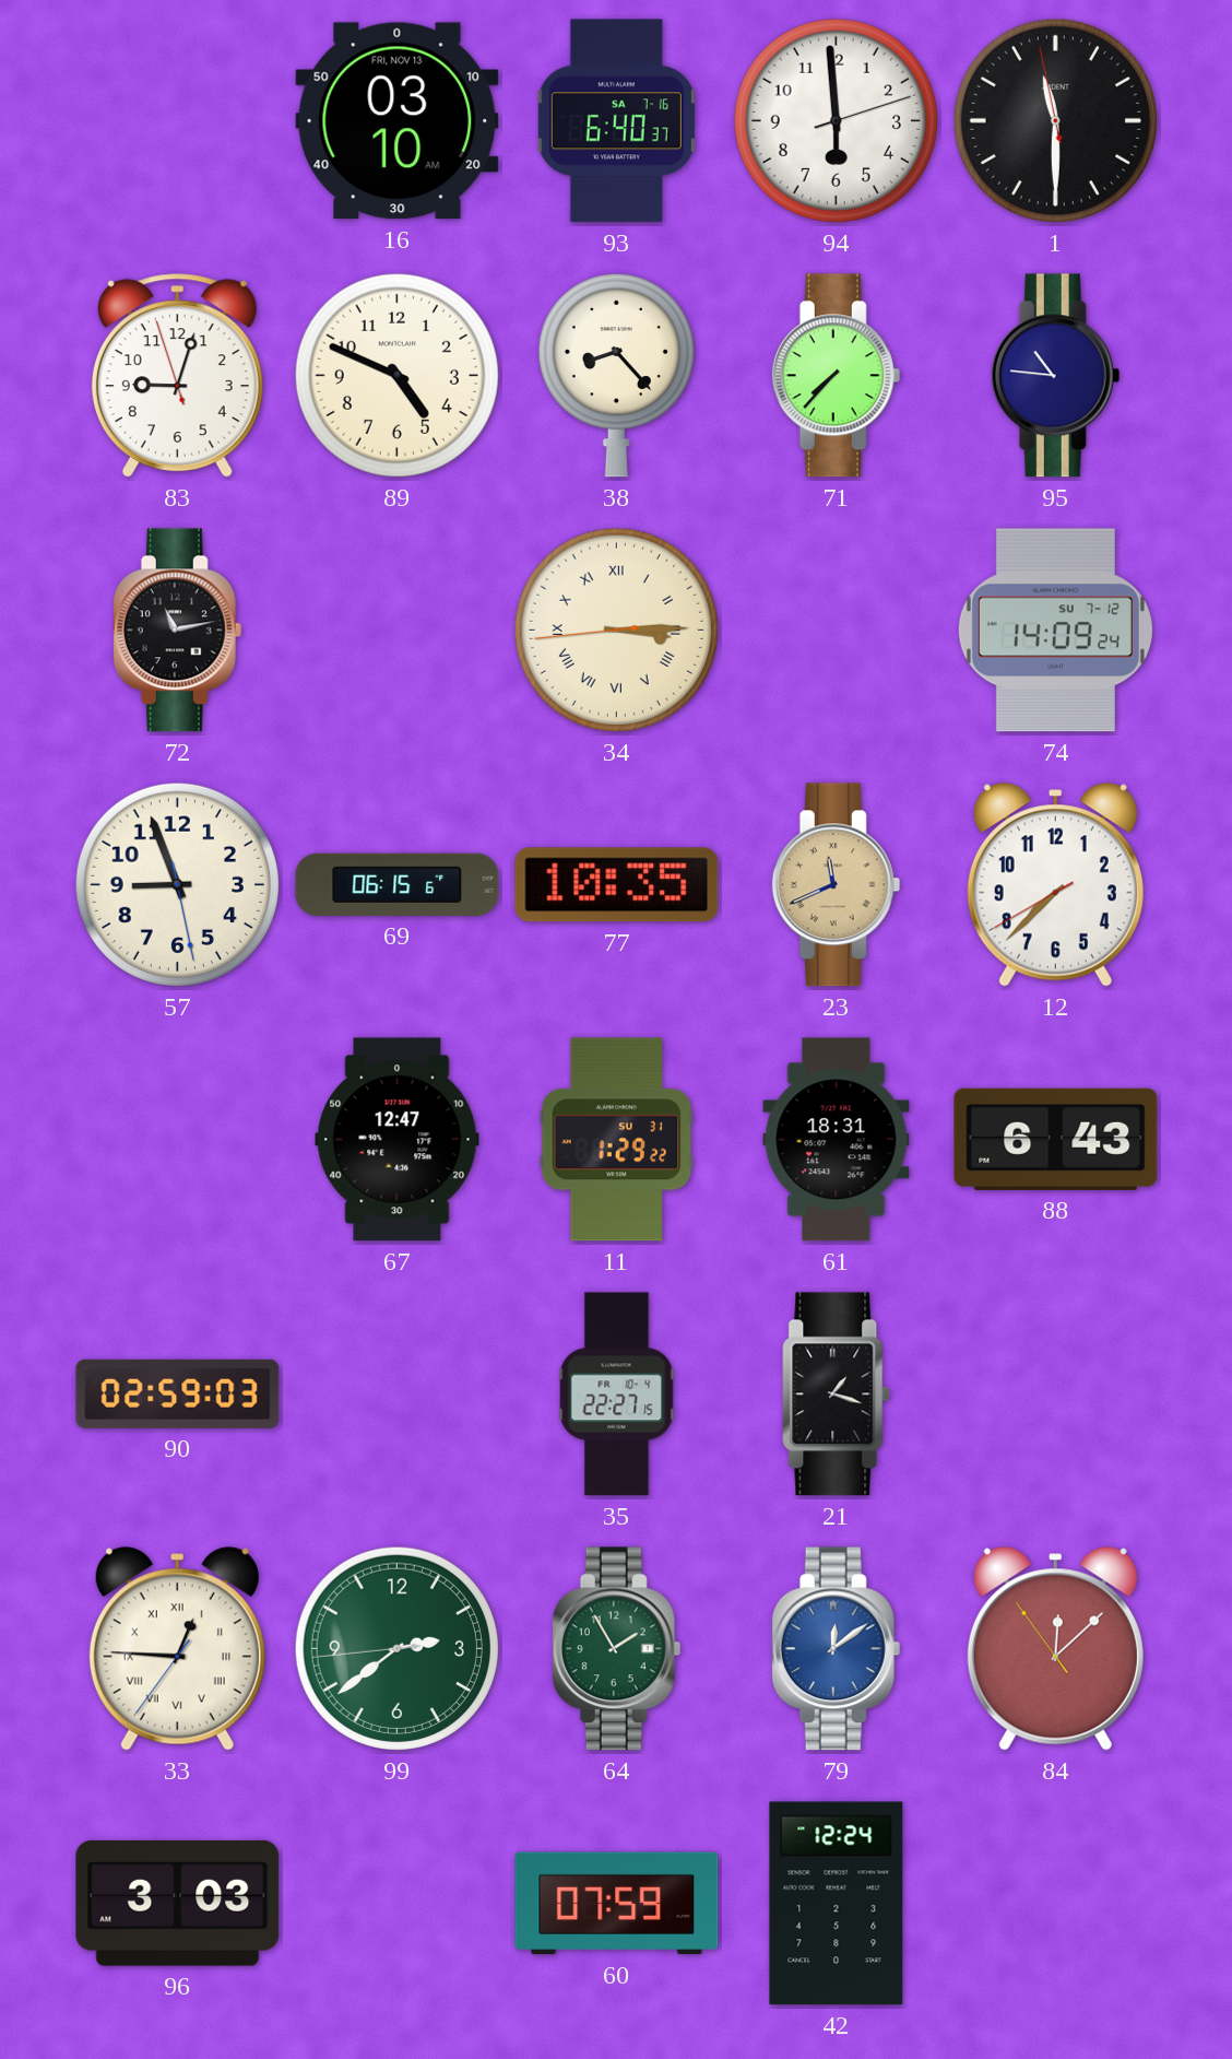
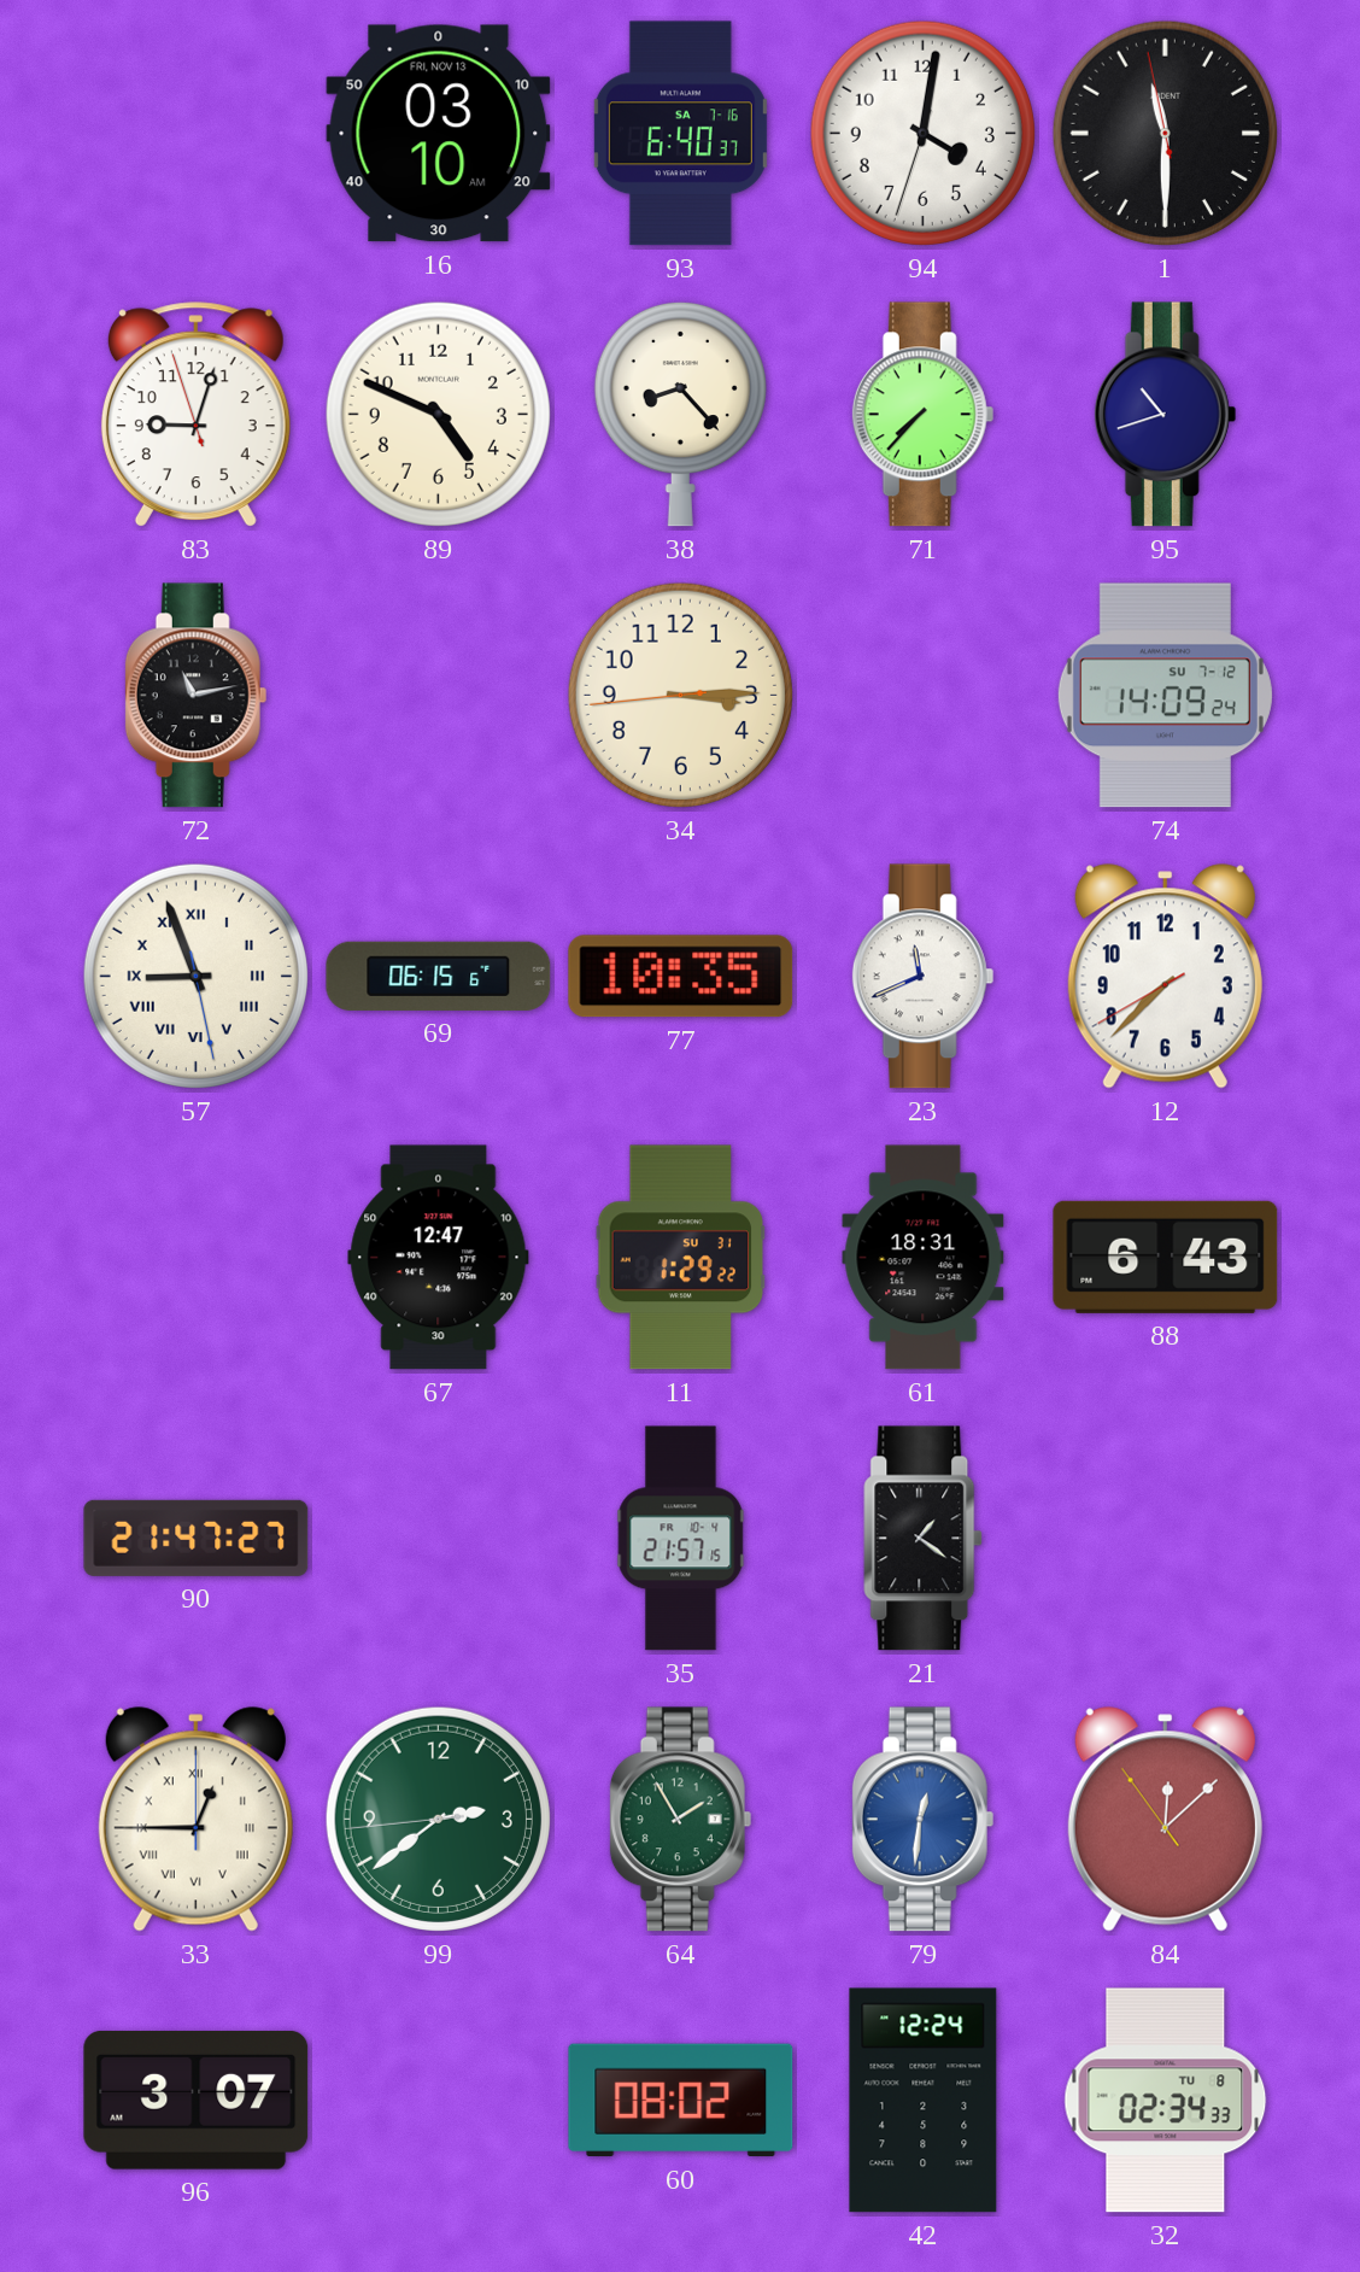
94: 5:59 -> 4:01
95: 10:46 -> 10:42
34 numerals: Roman -> Arabic
57 numerals: Arabic -> Roman
23 dial: champagne -> white
90: 02:59 -> 21:47
35: 22:27 -> 21:57
21: 1:18 -> 1:21
33: 12:45:36 -> 12:45:00
79: 12:09 -> 12:31
96: 3:03 -> 3:07
60: 07:59 -> 08:02
32: none -> 02:34
